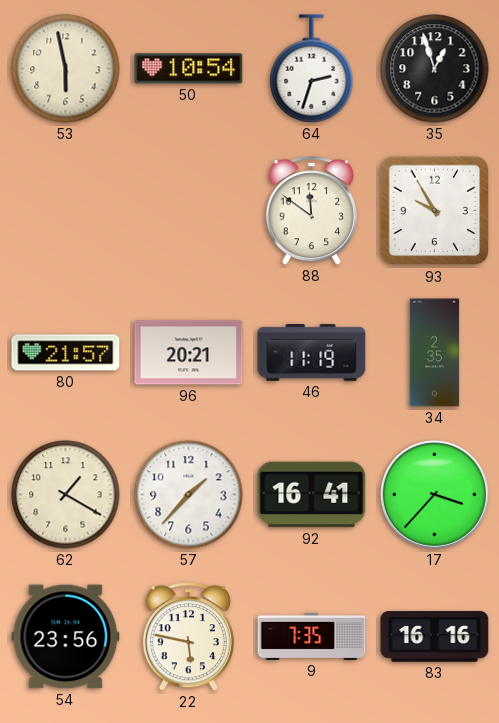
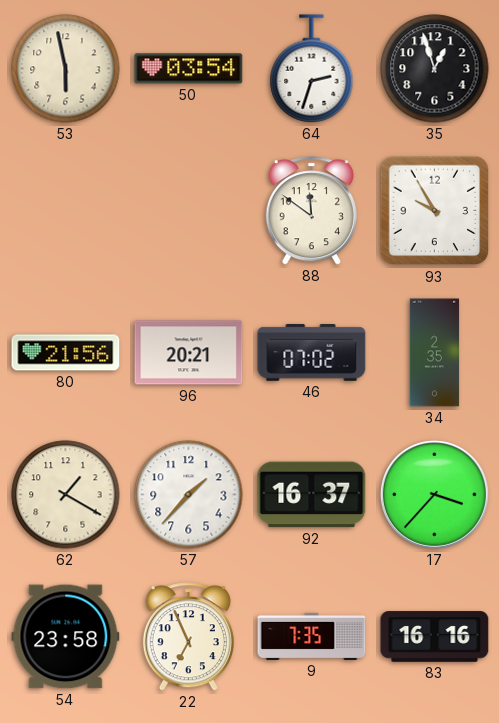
50: 10:54 -> 03:54
80: 21:57 -> 21:56
46: 11:19 -> 07:02
92: 16:41 -> 16:37
54: 23:56 -> 23:58
22: 5:47 -> 6:56
